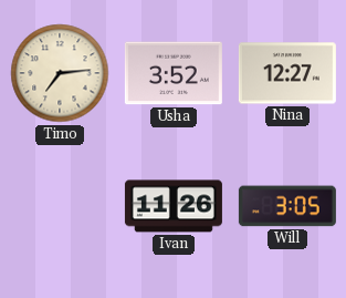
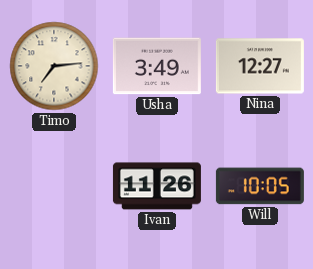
Usha: 3:52 -> 3:49
Will: 3:05 -> 10:05
